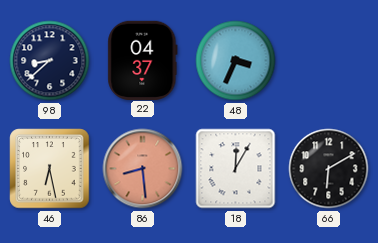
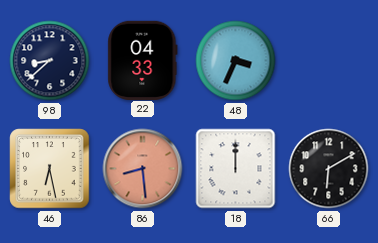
22: 04:37 -> 04:33
18: 12:05 -> 12:00
